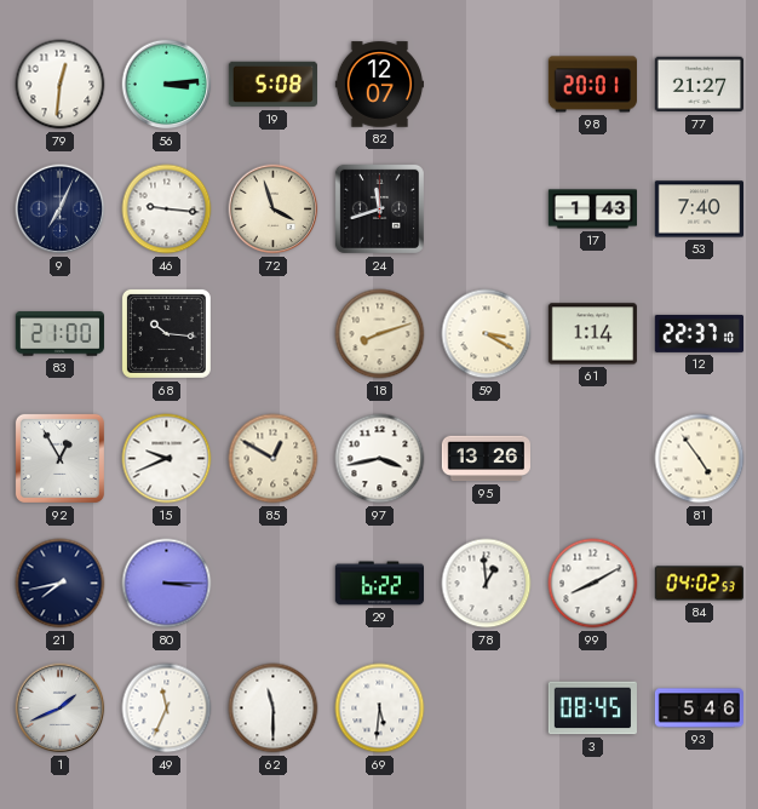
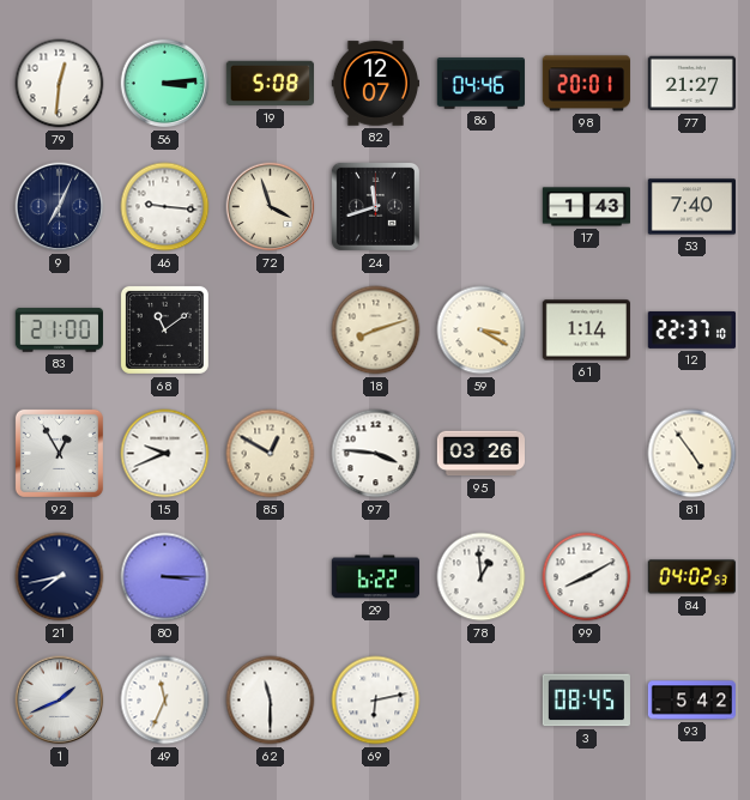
86: none -> 04:46
68: 10:16 -> 11:09
97: 3:43 -> 3:46
95: 13:26 -> 03:26
69: 5:31 -> 6:13
93: 5:46 -> 5:42
